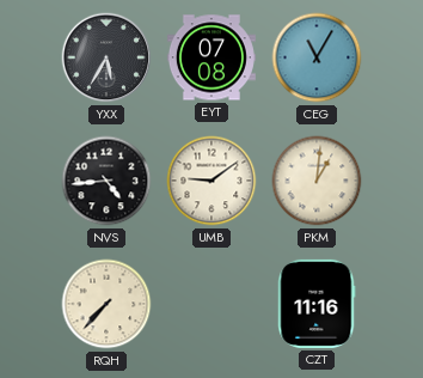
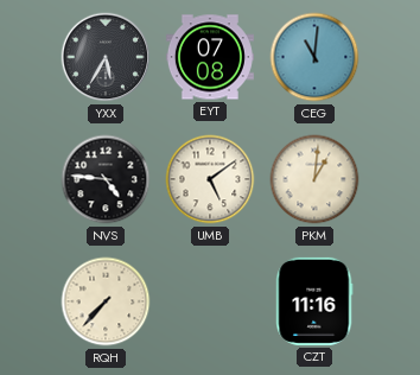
CEG: 11:05 -> 11:01
NVS: 4:44 -> 4:46
UMB: 9:09 -> 5:09
